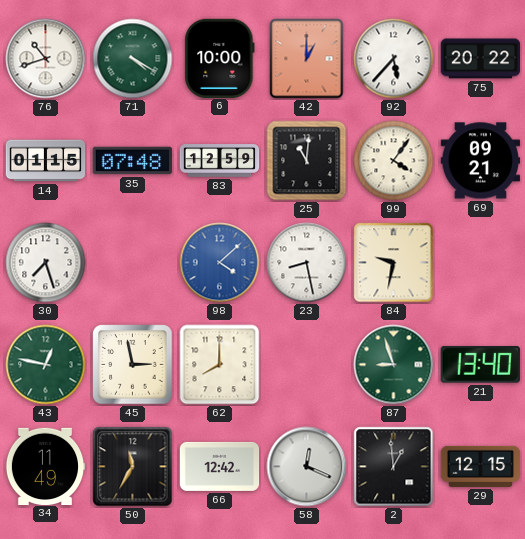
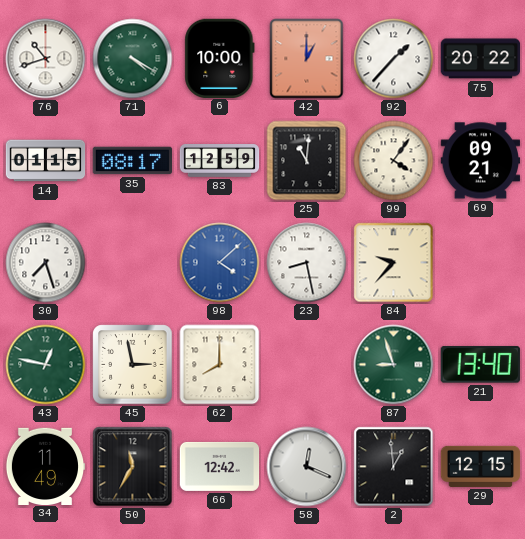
92: 5:37 -> 1:37
35: 07:48 -> 08:17
84: 9:32 -> 9:37
